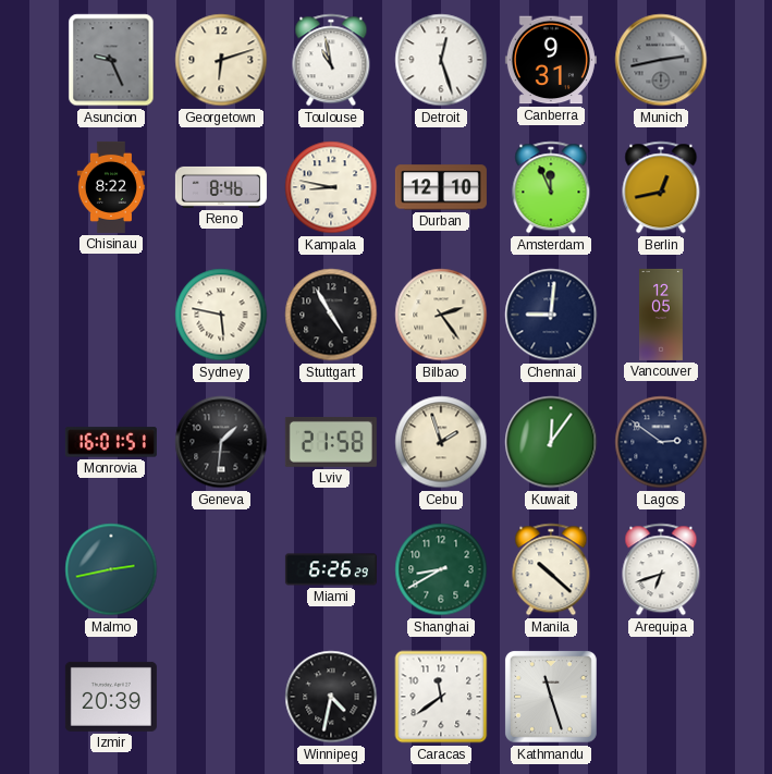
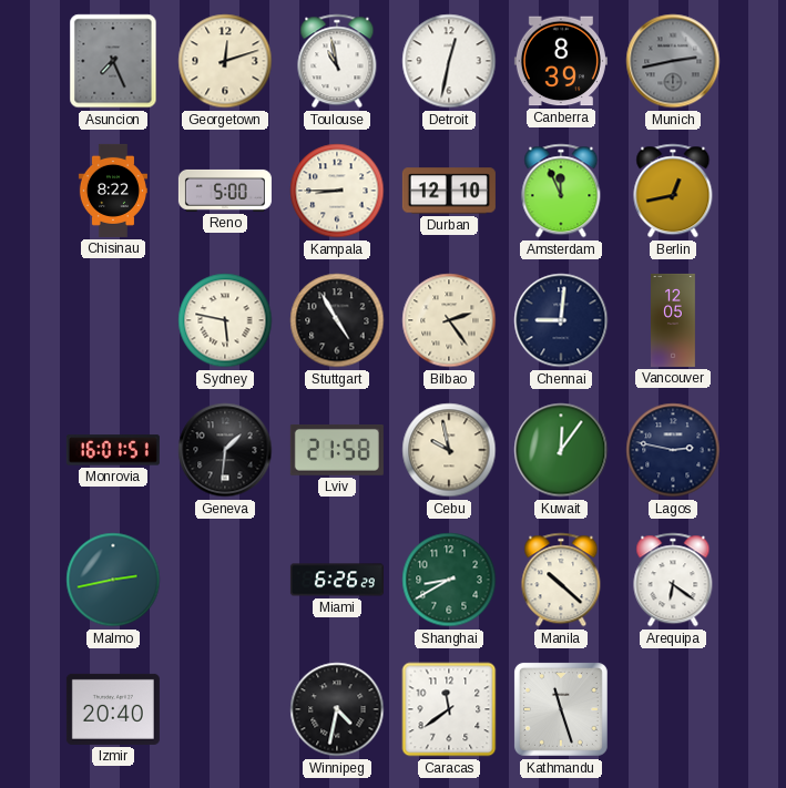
Asuncion: 9:26 -> 7:26
Georgetown: 6:12 -> 12:12
Detroit: 12:27 -> 12:32
Canberra: 9:31 -> 8:39
Reno: 8:46 -> 5:00
Kampala: 8:47 -> 8:45
Cebu: 1:57 -> 9:58
Lagos: 2:51 -> 2:47
Arequipa: 6:42 -> 6:21
Izmir: 20:39 -> 20:40
